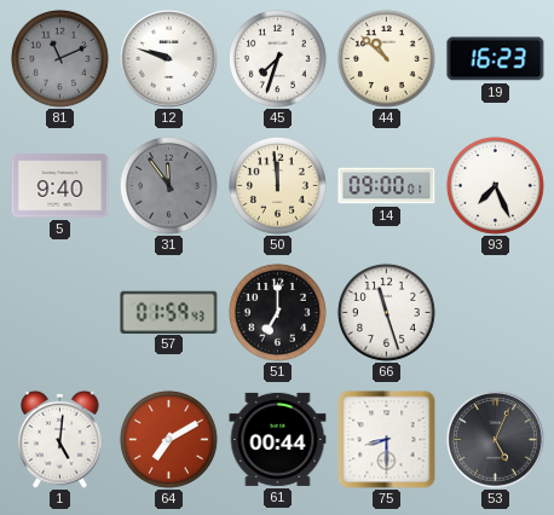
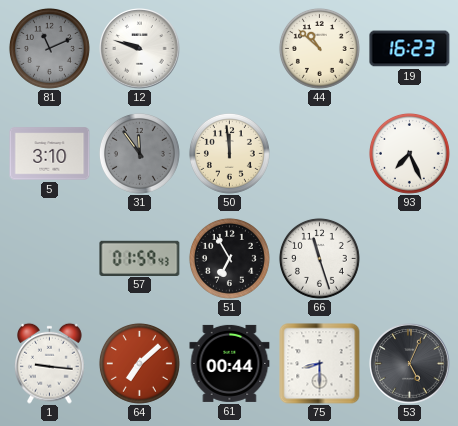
45: 7:33 -> none
5: 9:40 -> 3:10
14: 09:00 -> none
51: 7:00 -> 6:55
1: 5:01 -> 9:16
64: 7:10 -> 7:08
